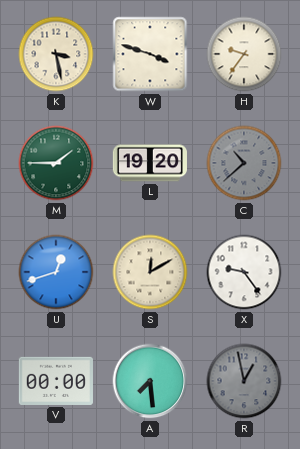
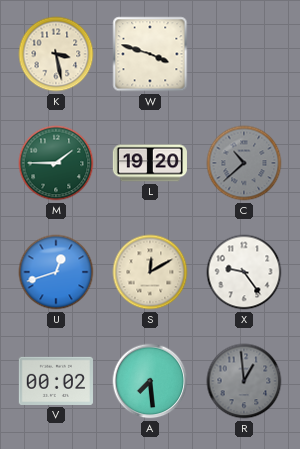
H: 9:36 -> none
V: 00:00 -> 00:02
R: 12:58 -> 12:59
